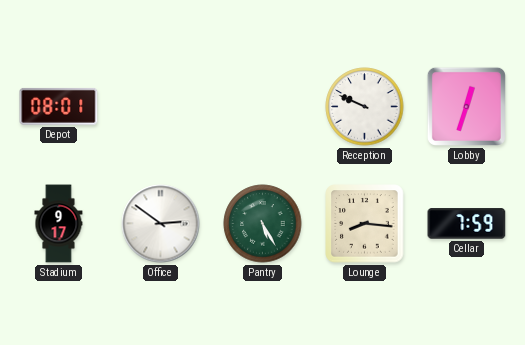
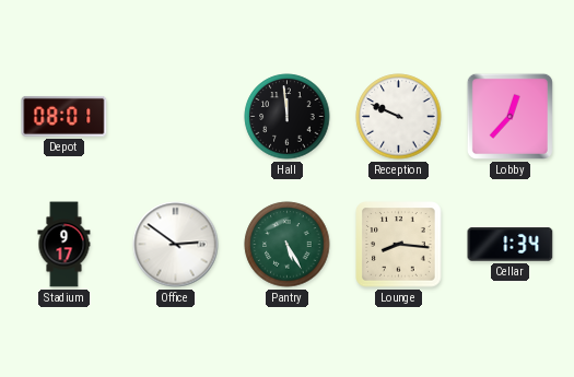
Hall: none -> 11:59
Lobby: 12:33 -> 12:37
Cellar: 7:59 -> 1:34
